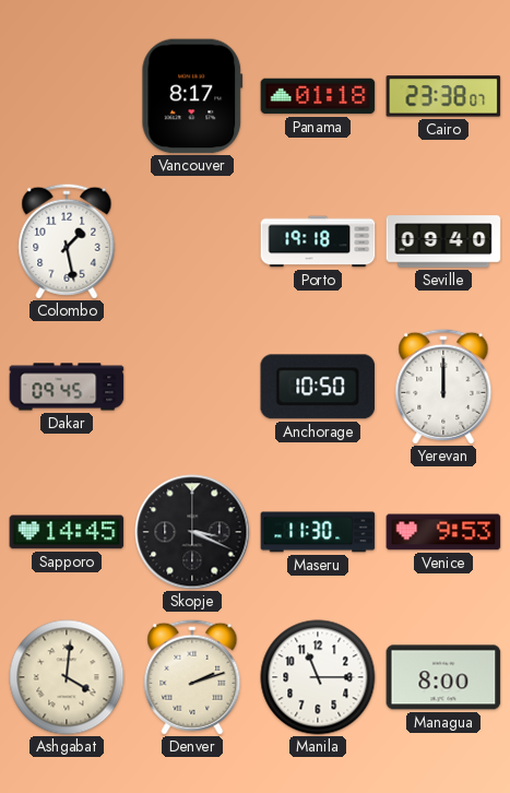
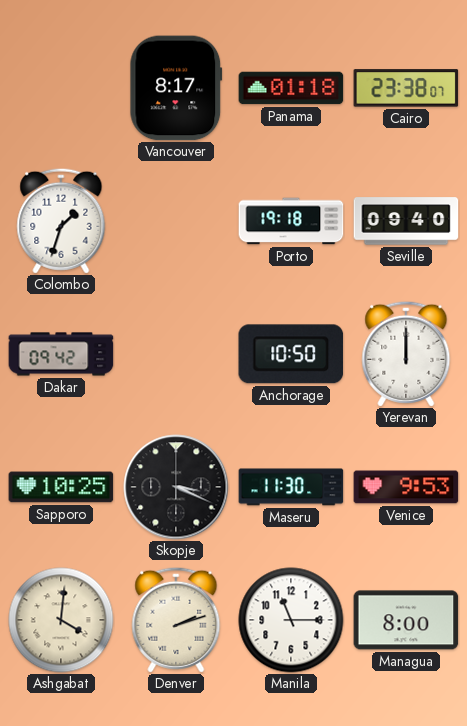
Colombo: 1:28 -> 1:33
Dakar: 09:45 -> 09:42
Sapporo: 14:45 -> 10:25
